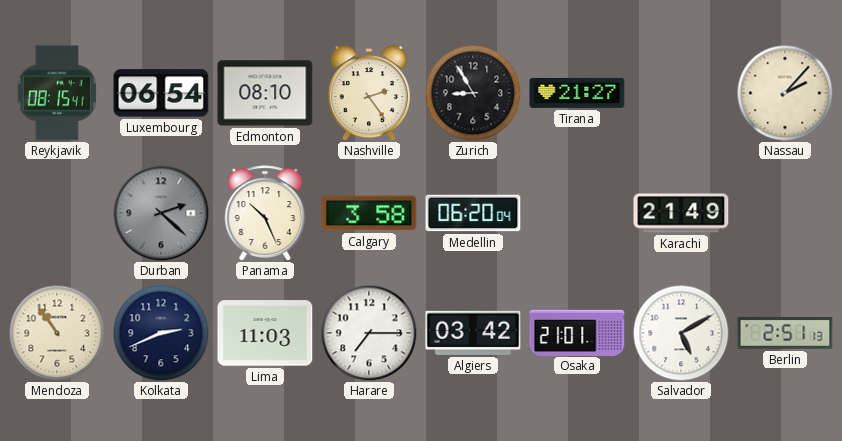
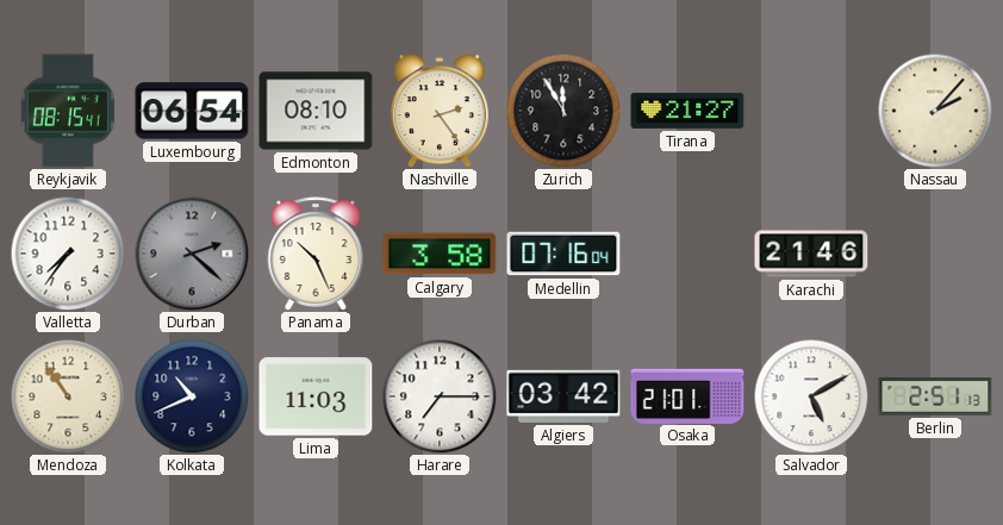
Zurich: 8:55 -> 11:55
Valletta: none -> 7:36
Medellin: 06:20 -> 07:16
Karachi: 21:49 -> 21:46
Kolkata: 2:41 -> 10:41
